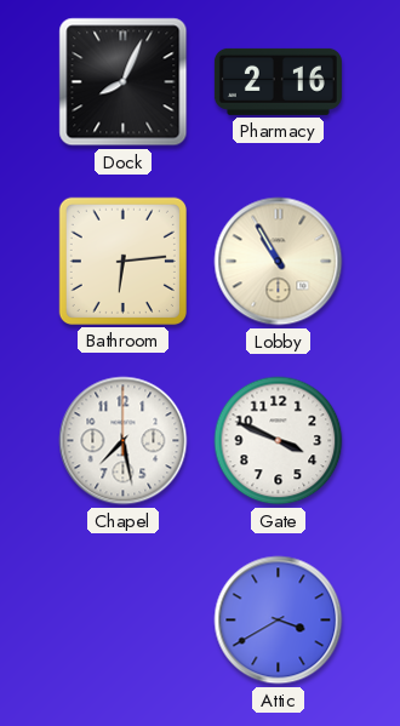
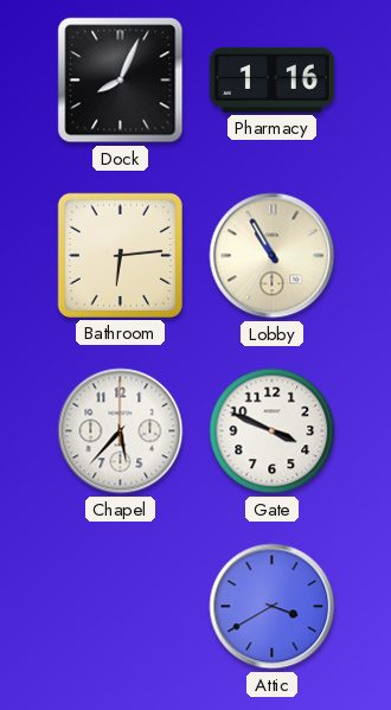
Pharmacy: 2:16 -> 1:16
Chapel: 7:28 -> 5:37
